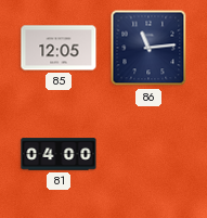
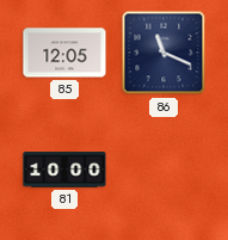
86: 11:14 -> 11:19
81: 04:00 -> 10:00
